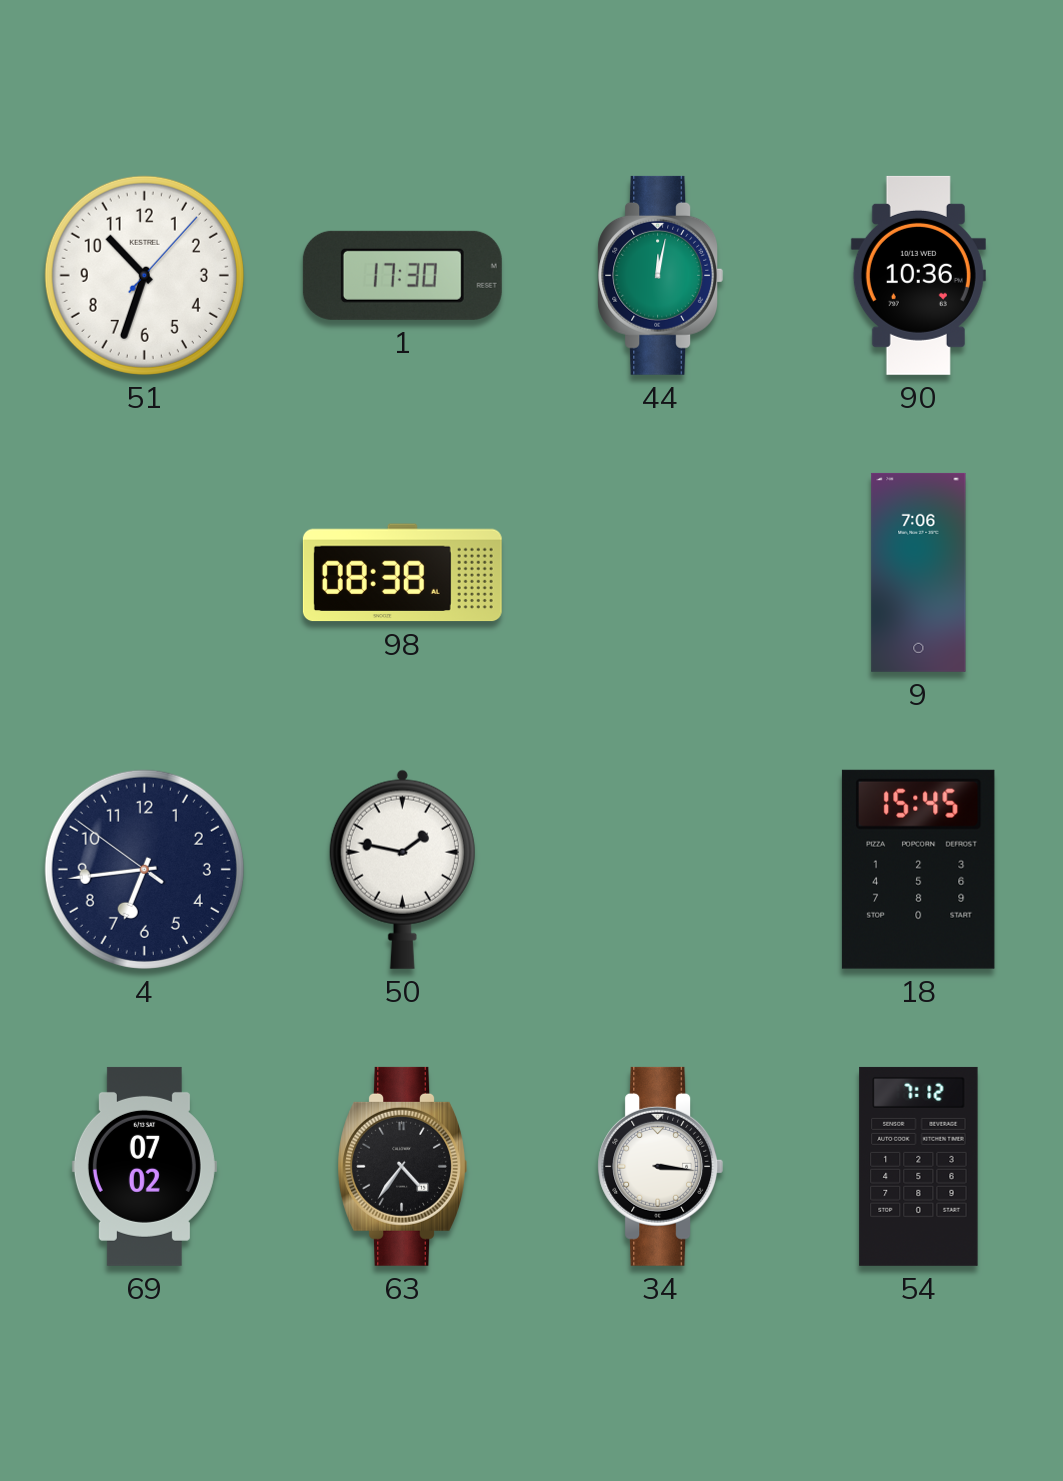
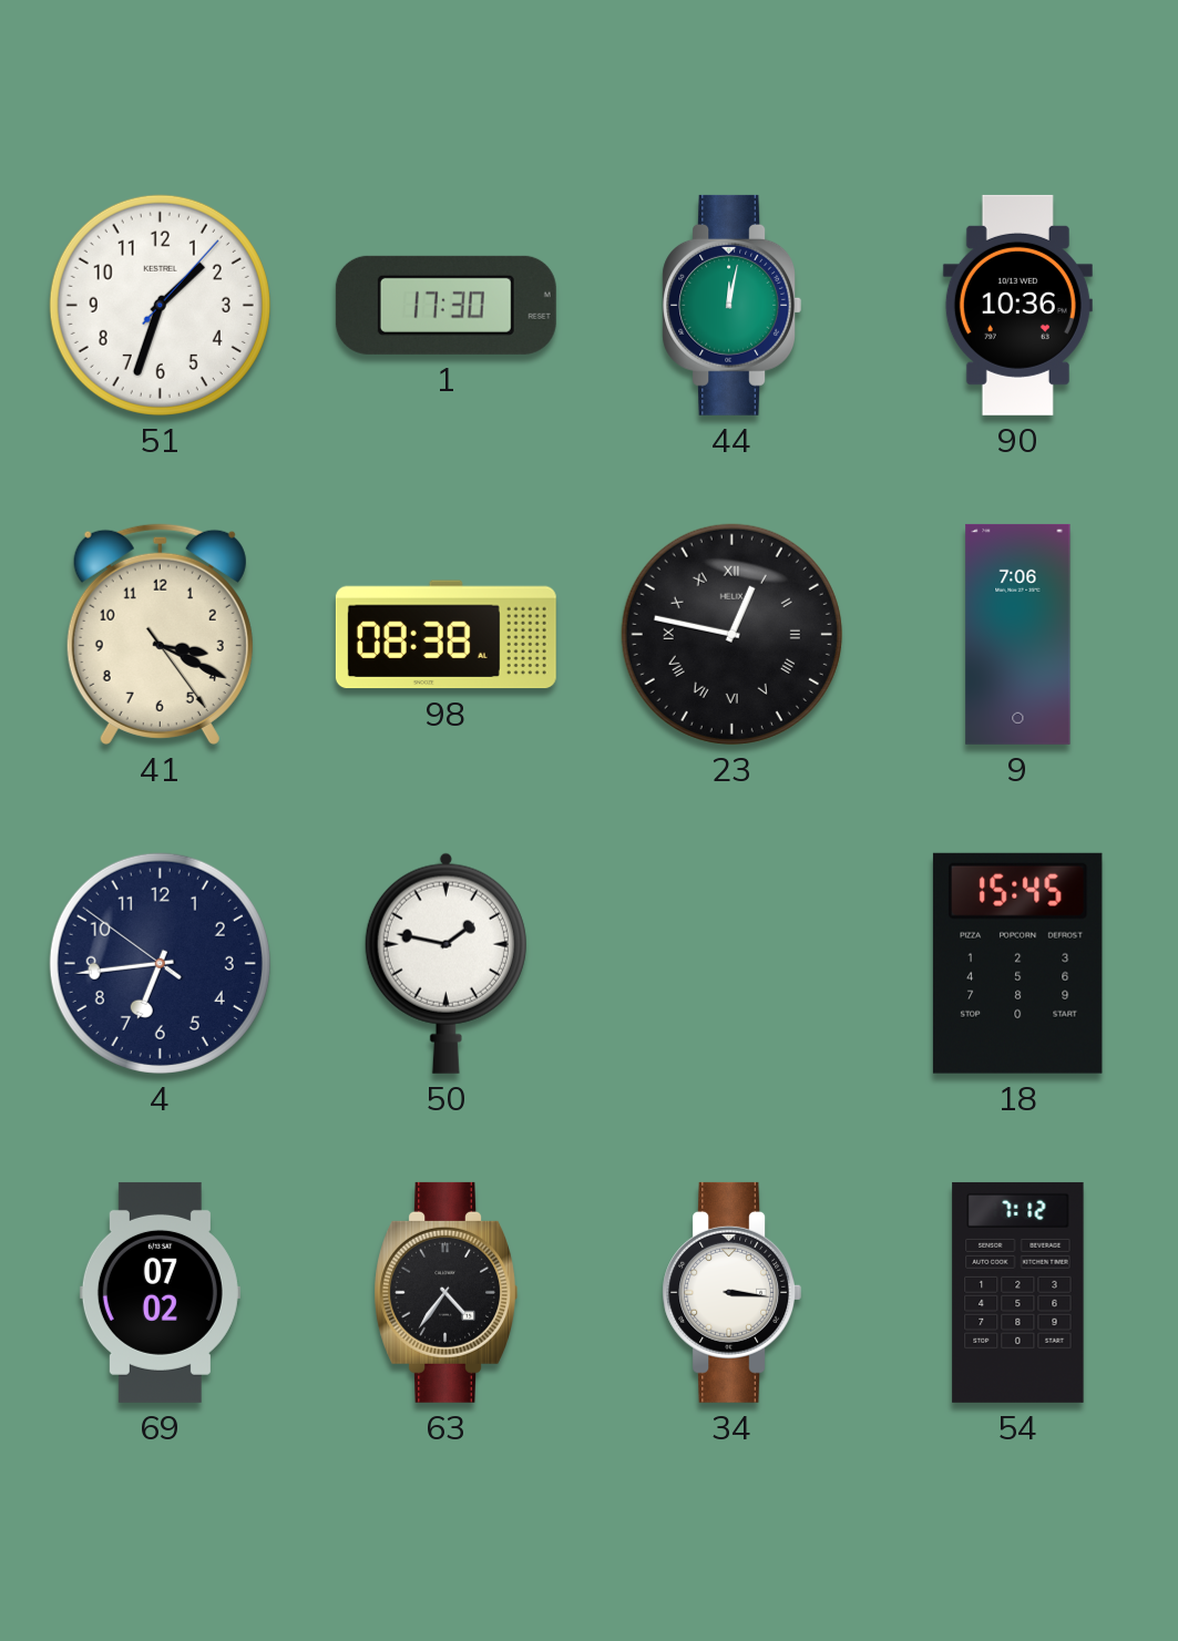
51: 10:33 -> 1:33
41: none -> 3:19
23: none -> 12:47
